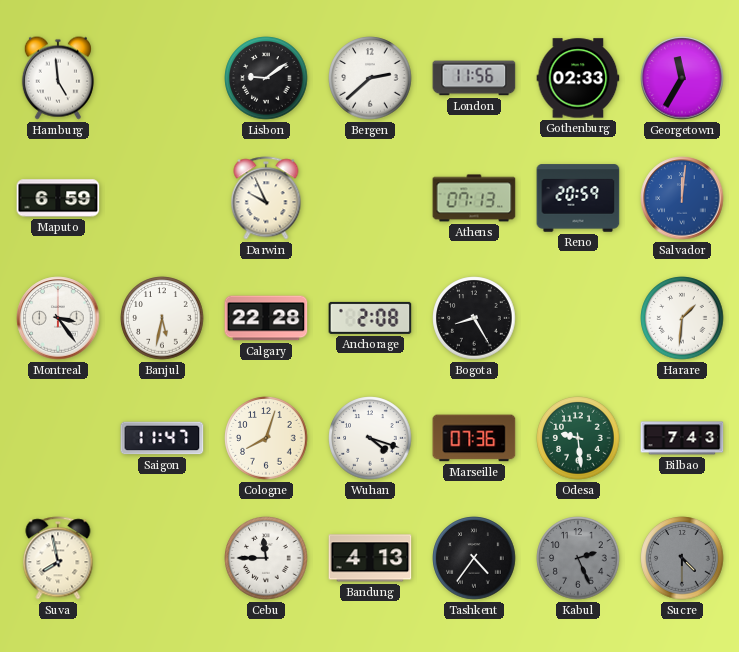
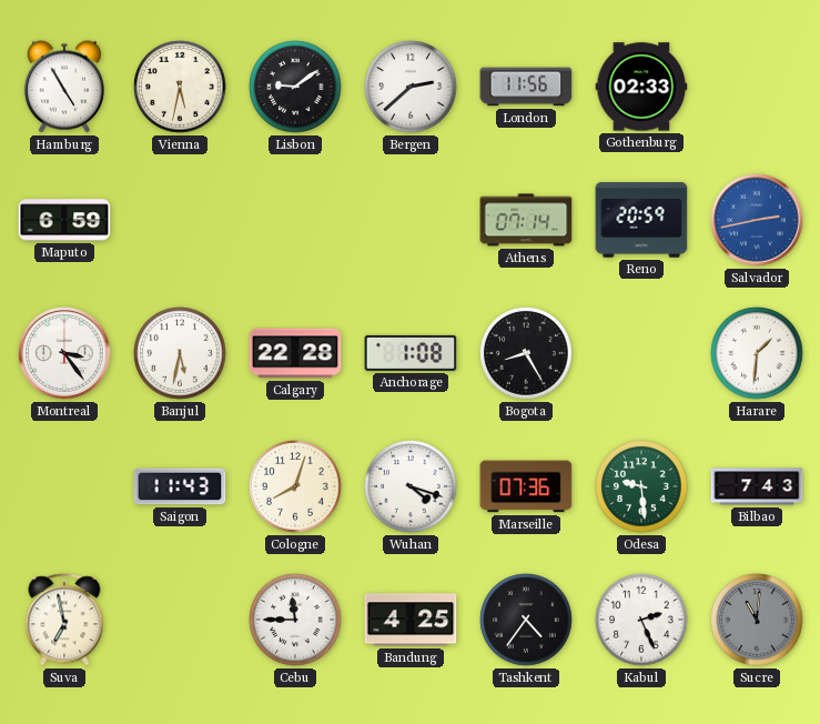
Hamburg: 4:59 -> 4:55
Vienna: none -> 5:32
Georgetown: 11:35 -> none
Darwin: 9:56 -> none
Athens: 07:13 -> 07:14
Salvador: 12:01 -> 2:43
Anchorage: 2:08 -> 1:08
Saigon: 11:47 -> 11:43
Suva: 7:58 -> 6:58
Bandung: 4:13 -> 4:25
Kabul dial: grey -> white
Sucre: 4:30 -> 11:01
